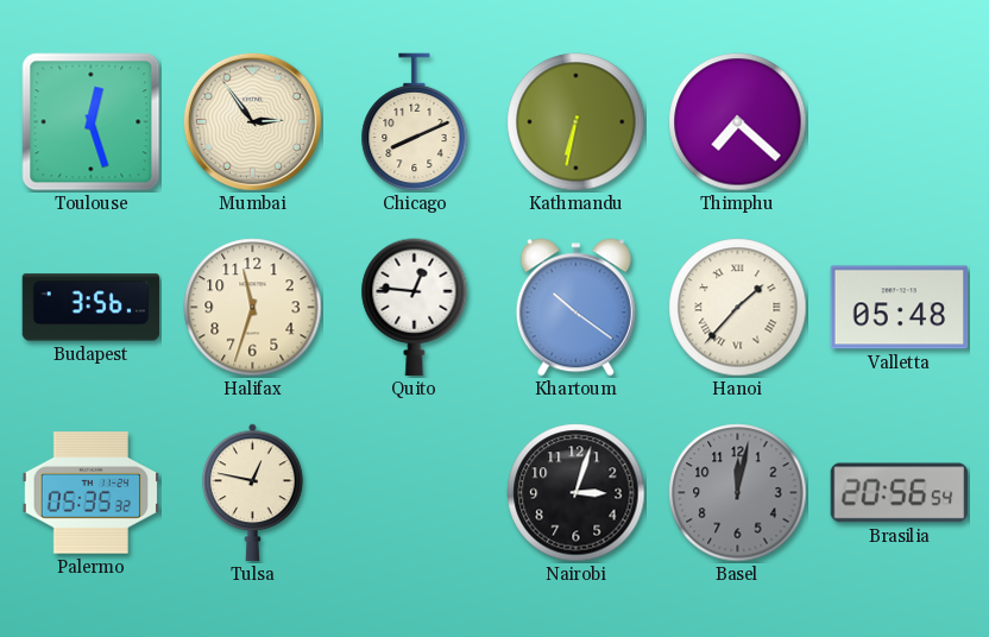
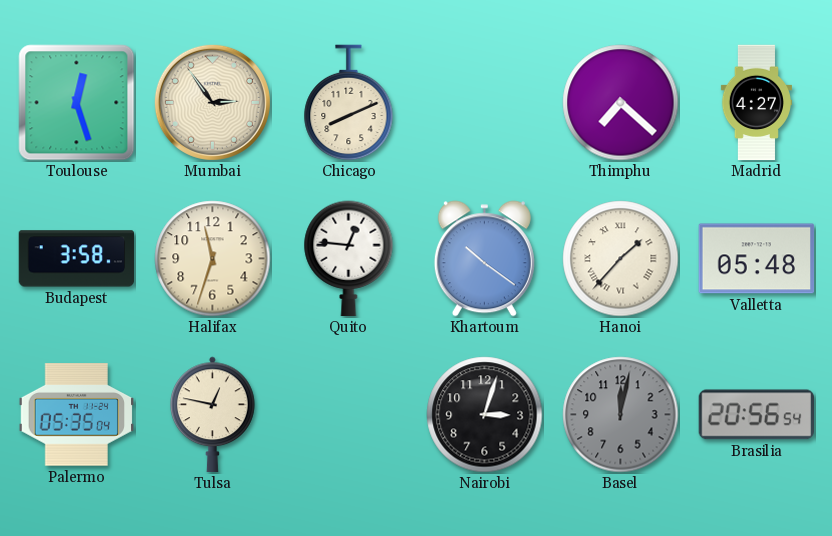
Kathmandu: 6:32 -> none
Madrid: none -> 4:27
Budapest: 3:56 -> 3:58
Palermo: 05:35:32 -> 05:35:04
